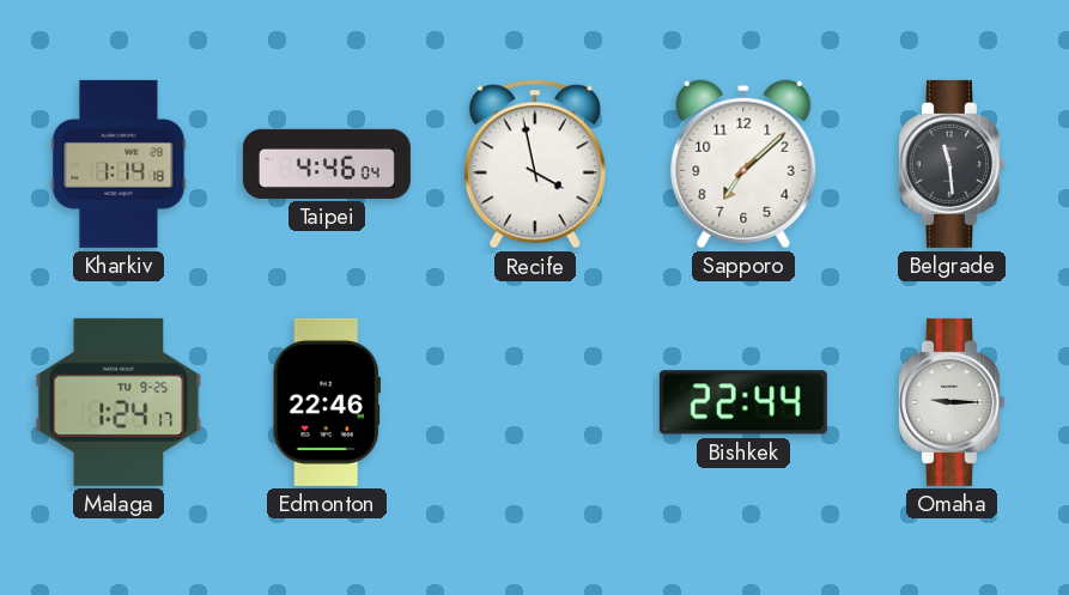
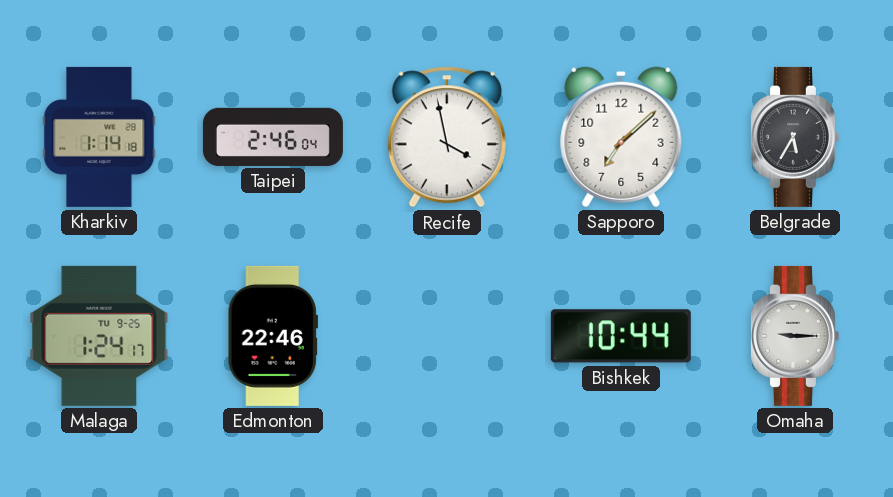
Taipei: 4:46 -> 2:46
Belgrade: 11:29 -> 5:35
Bishkek: 22:44 -> 10:44
